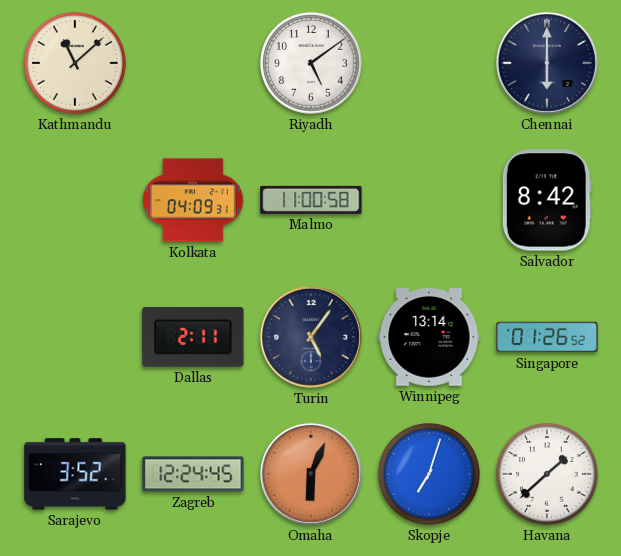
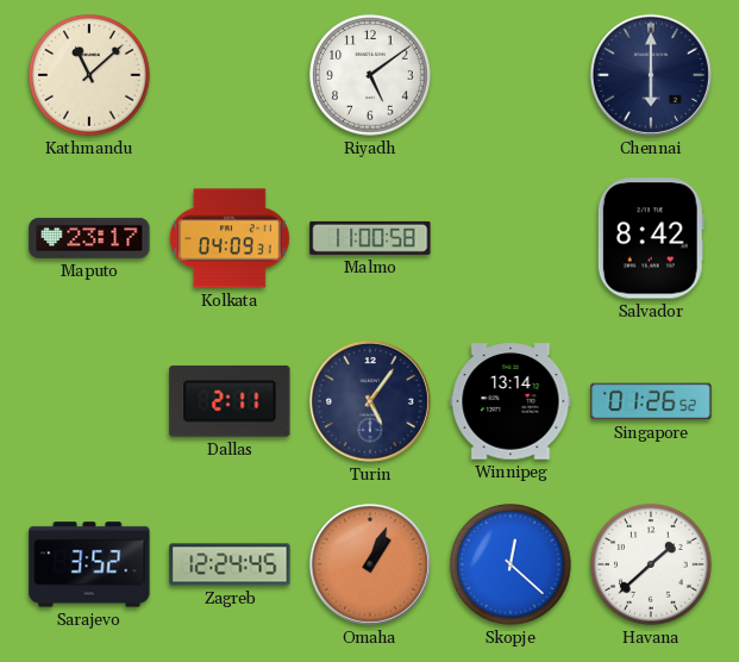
Maputo: none -> 23:17
Omaha: 6:04 -> 1:04
Skopje: 7:03 -> 12:22
